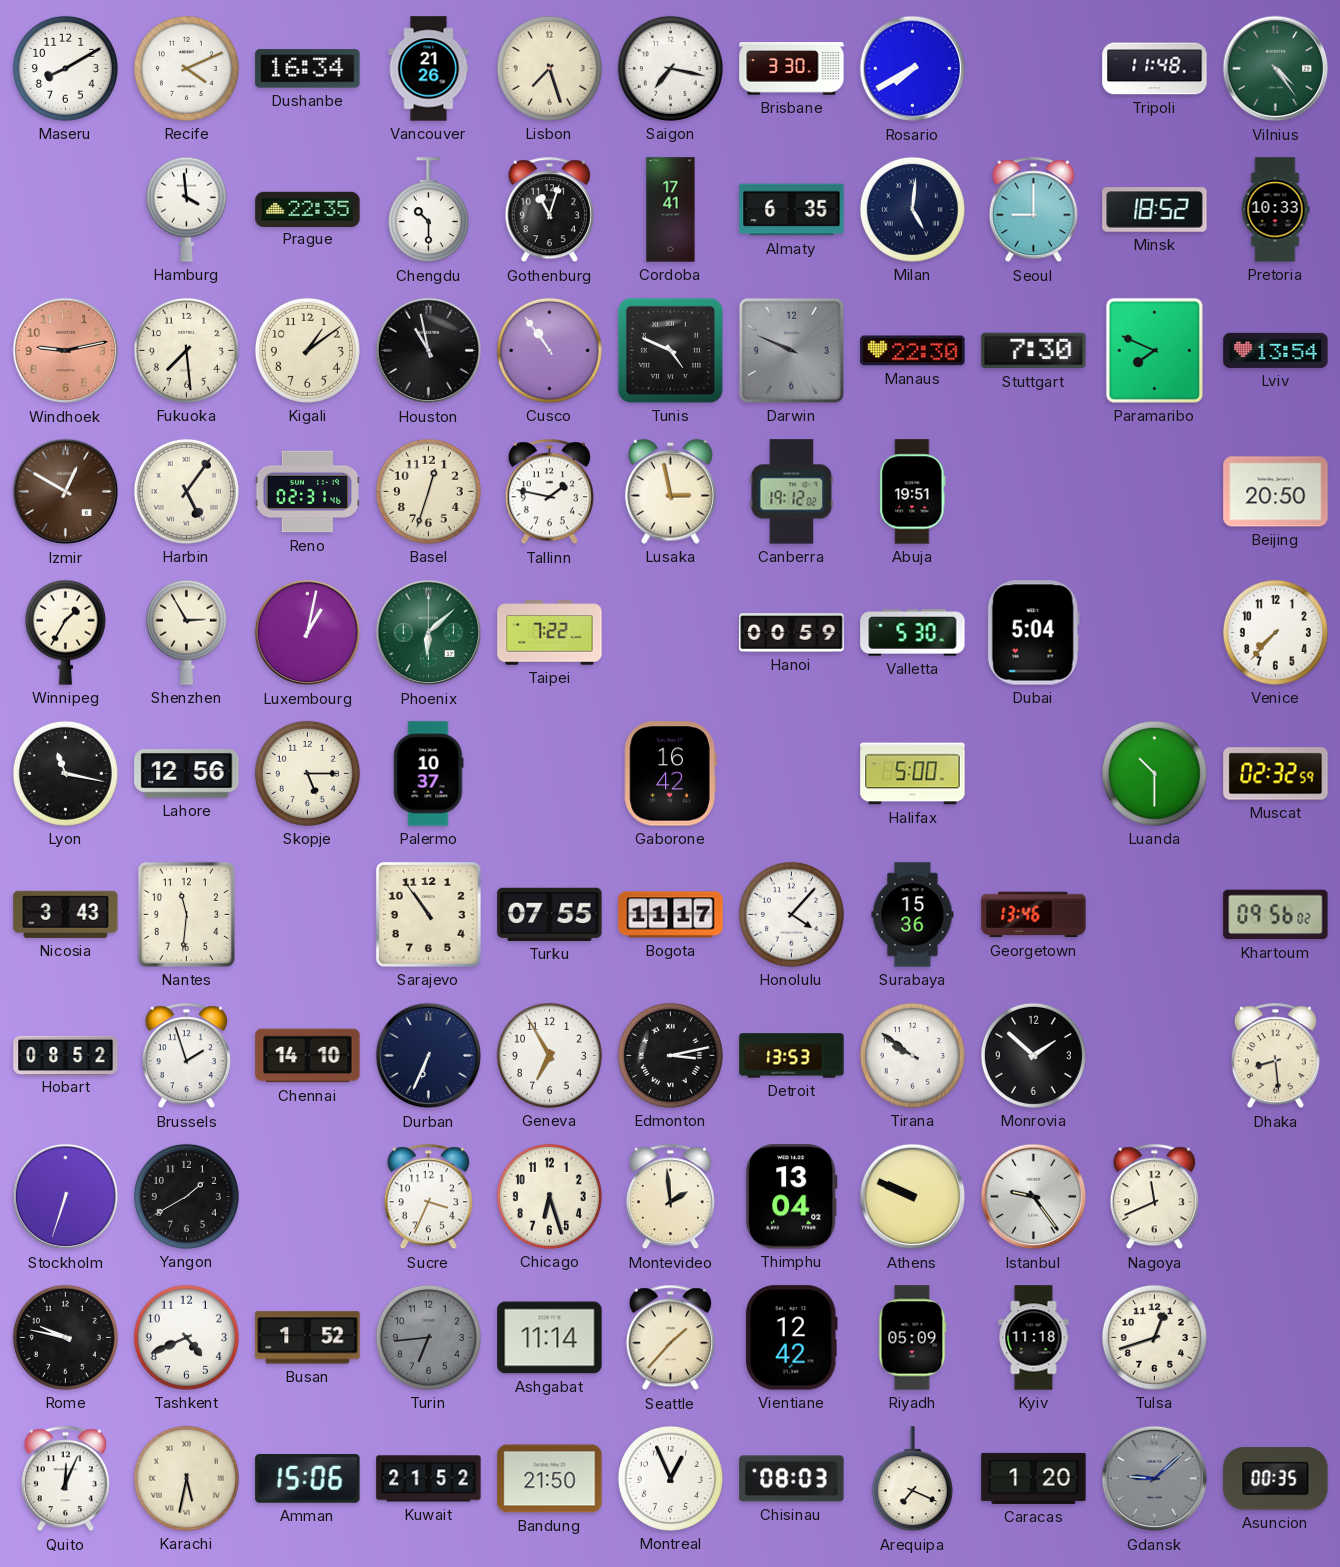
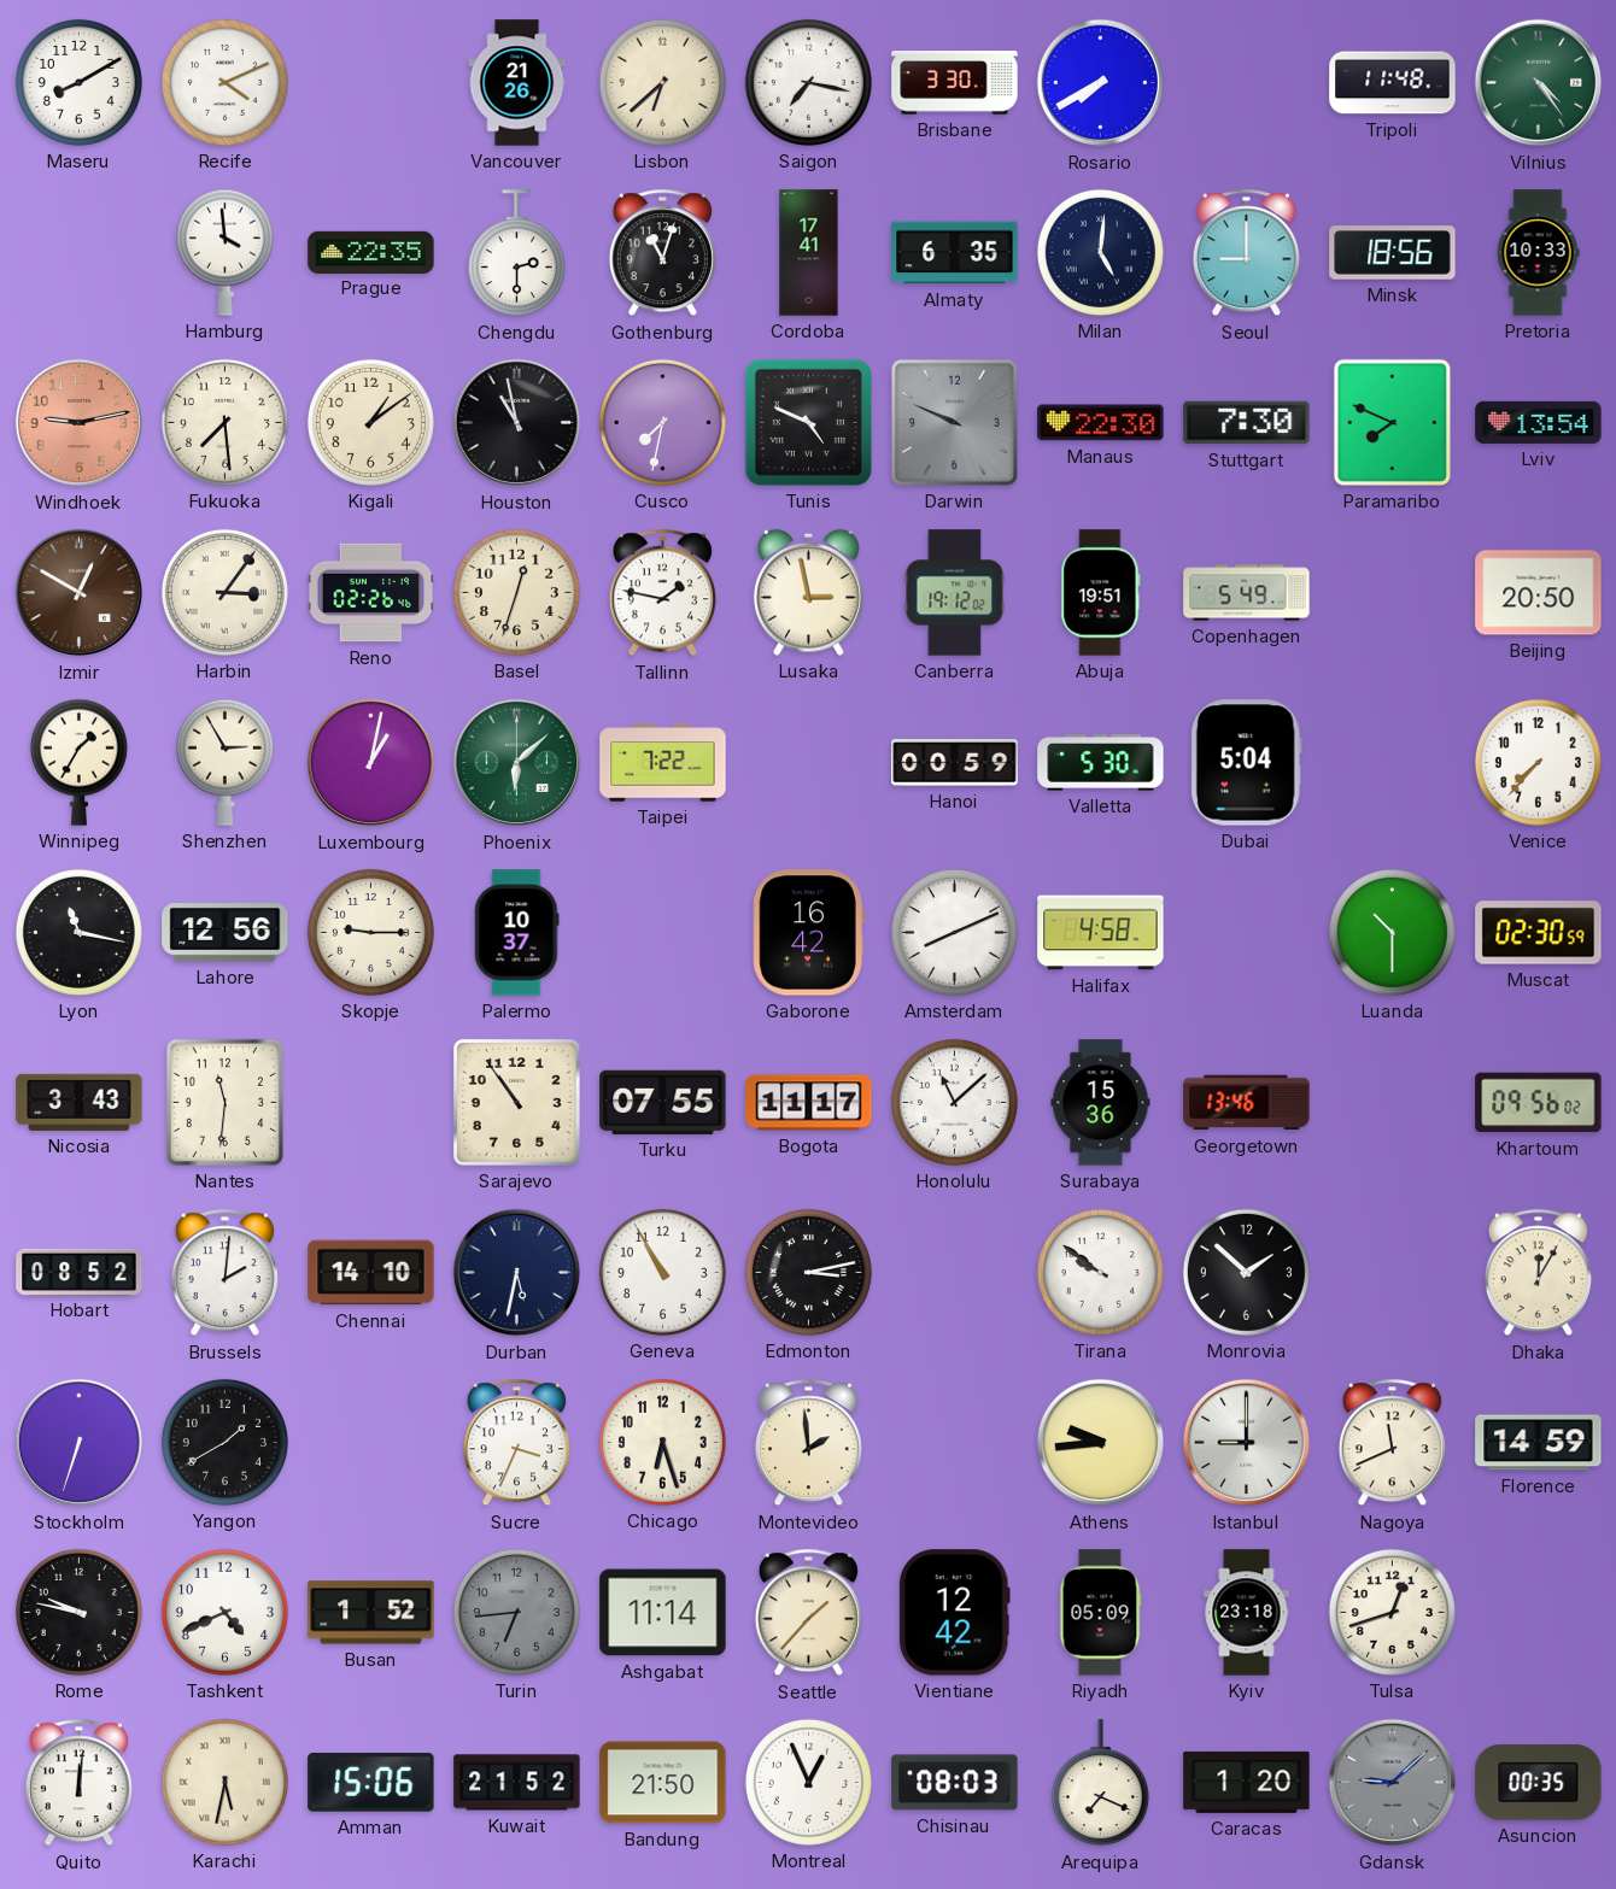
Dushanbe: 16:34 -> none
Lisbon: 7:27 -> 6:38
Chengdu: 10:30 -> 2:30
Minsk: 18:52 -> 18:56
Cusco: 10:54 -> 7:32
Harbin: 5:06 -> 3:06
Reno: 02:31 -> 02:26
Copenhagen: none -> 5:49
Skopje: 5:15 -> 9:15
Amsterdam: none -> 8:11
Halifax: 5:00 -> 4:58
Muscat: 02:32 -> 02:30
Honolulu: 4:07 -> 11:08
Brussels: 1:57 -> 2:01
Durban: 6:34 -> 5:32
Geneva: 6:55 -> 10:55
Detroit: 13:53 -> none
Dhaka: 8:29 -> 12:05
Thimphu: 13:04 -> none
Athens: 9:49 -> 9:44
Istanbul: 9:24 -> 9:00
Florence: none -> 14:59
Kyiv: 11:18 -> 23:18
Quito: 12:04 -> 12:01
